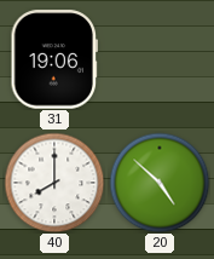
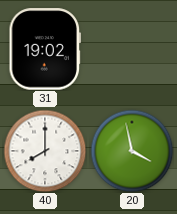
31: 19:06 -> 19:02
20: 4:52 -> 3:58
